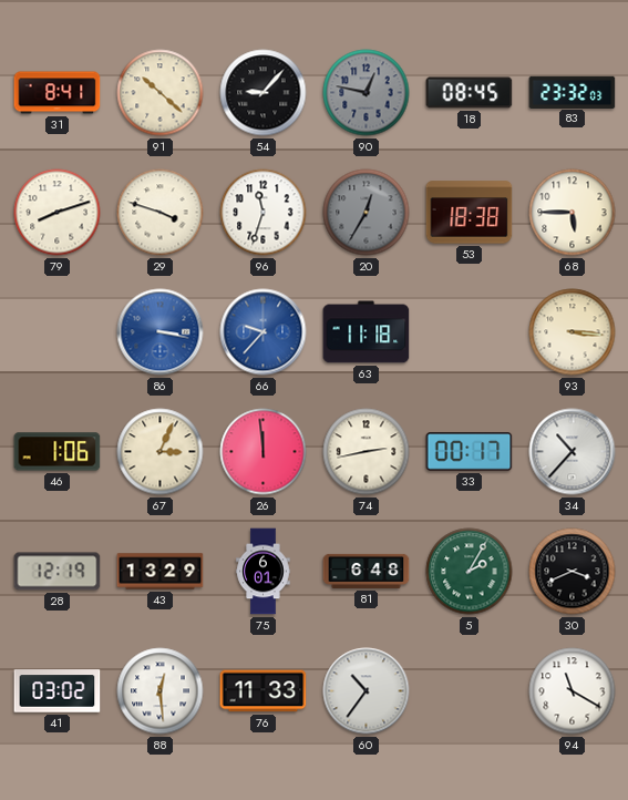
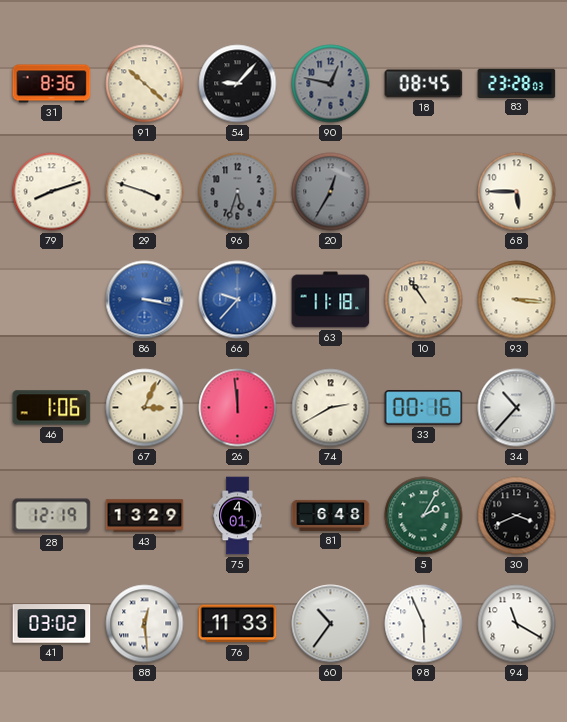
31: 8:41 -> 8:36
83: 23:32 -> 23:28
96: 11:33 -> 5:33
96 dial: white -> grey
53: 18:38 -> none
10: none -> 10:54
74: 2:43 -> 2:40
33: 00:17 -> 00:16
75: 6:01 -> 4:01
98: none -> 5:56
